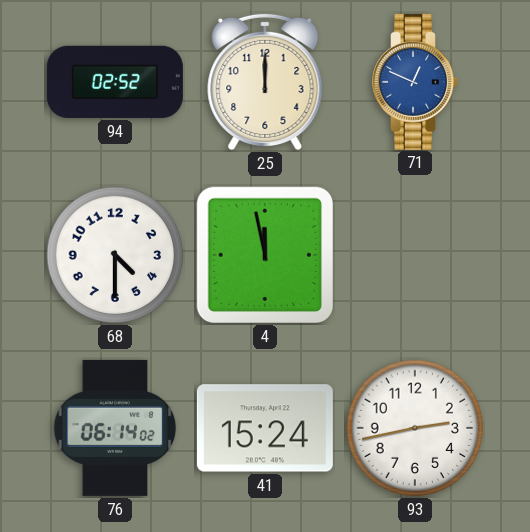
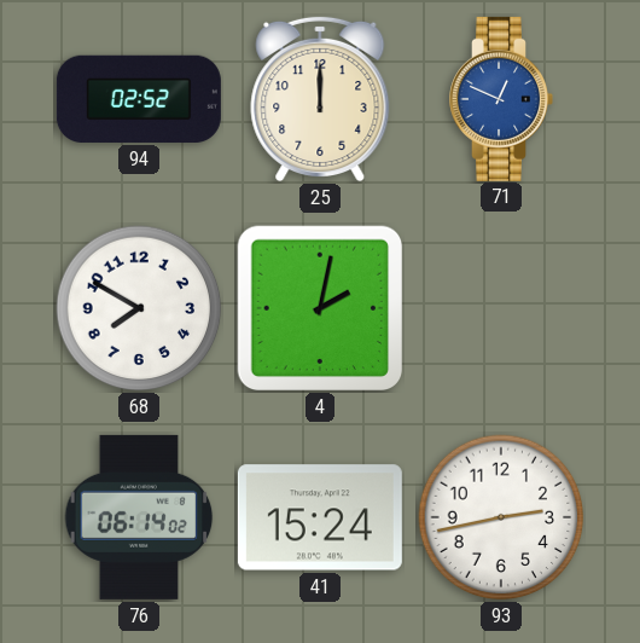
68: 4:30 -> 7:50
4: 11:58 -> 2:02
